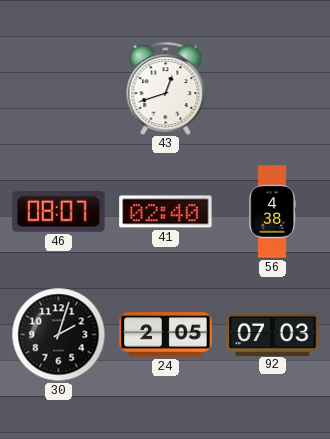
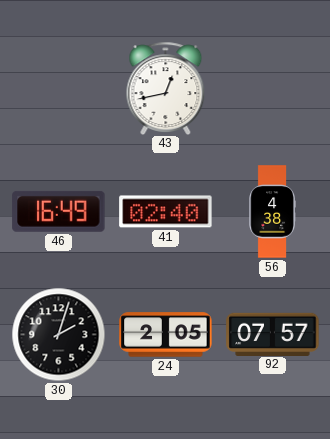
43: 12:42 -> 12:43
46: 08:07 -> 16:49
92: 07:03 -> 07:57
